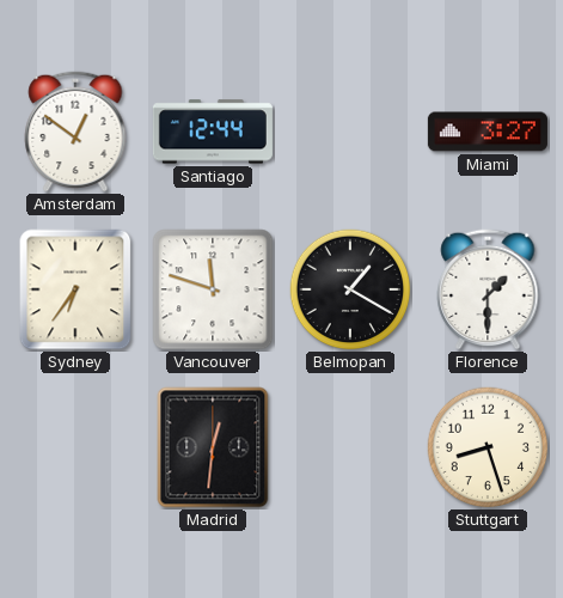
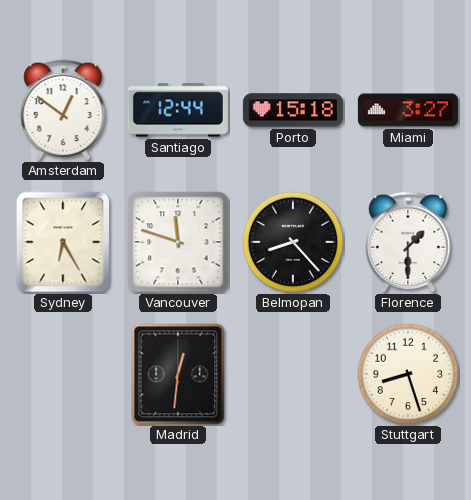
Porto: none -> 15:18
Sydney: 6:36 -> 6:25
Belmopan: 1:20 -> 8:23
